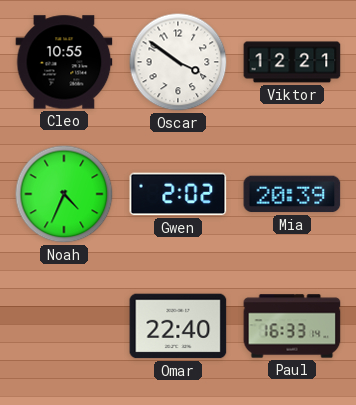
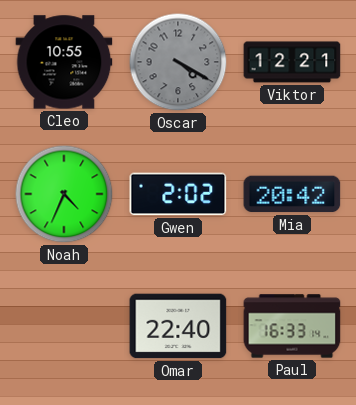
Oscar: 3:51 -> 4:20
Oscar dial: white -> grey
Mia: 20:39 -> 20:42
